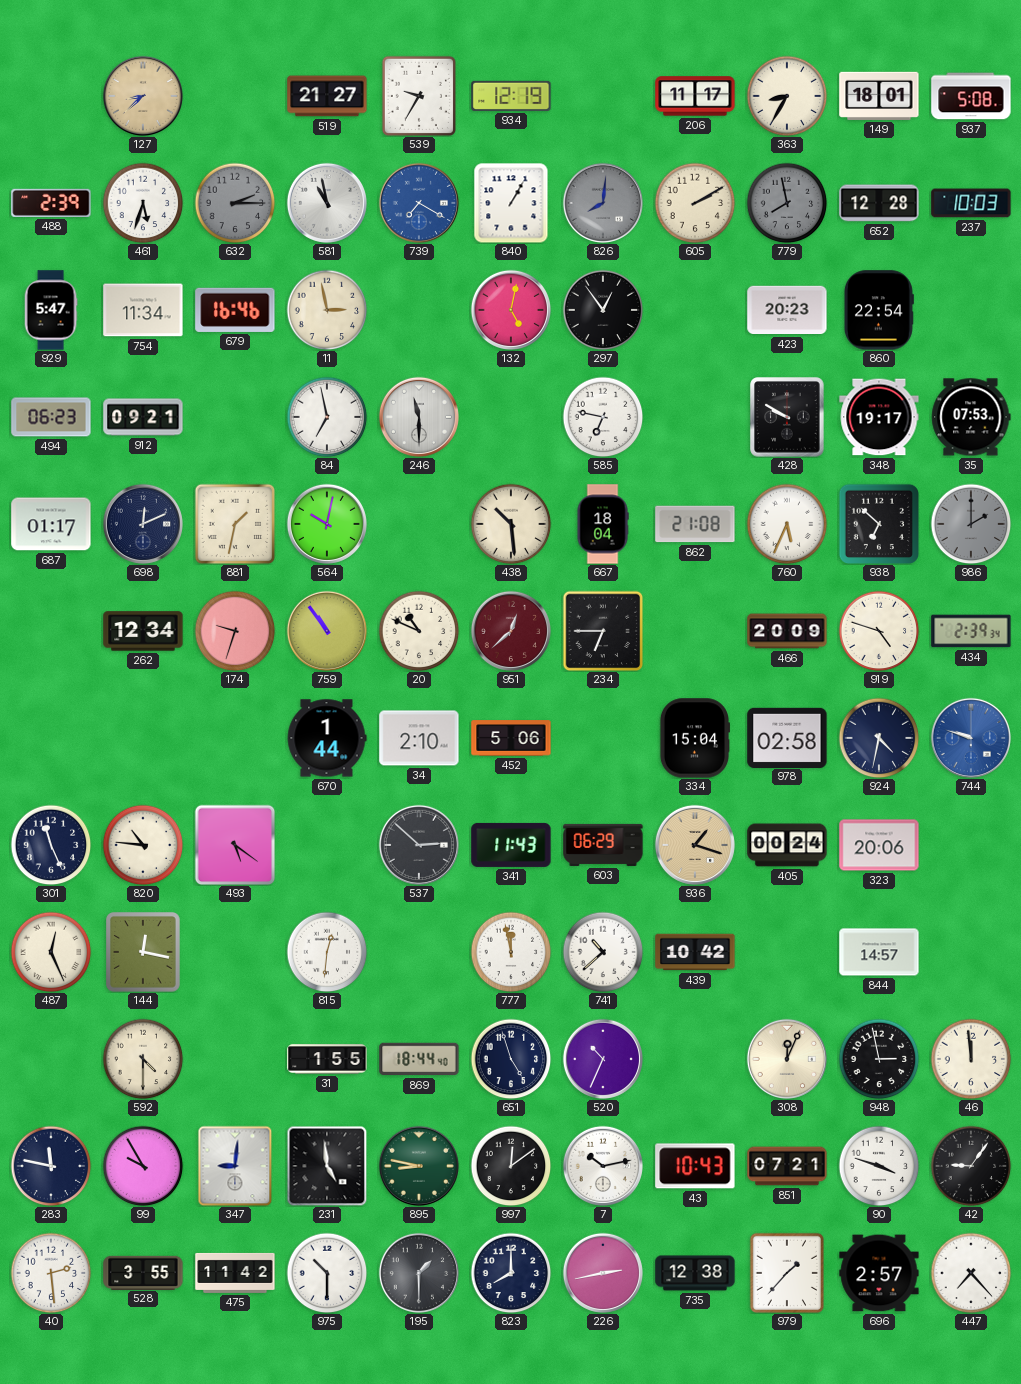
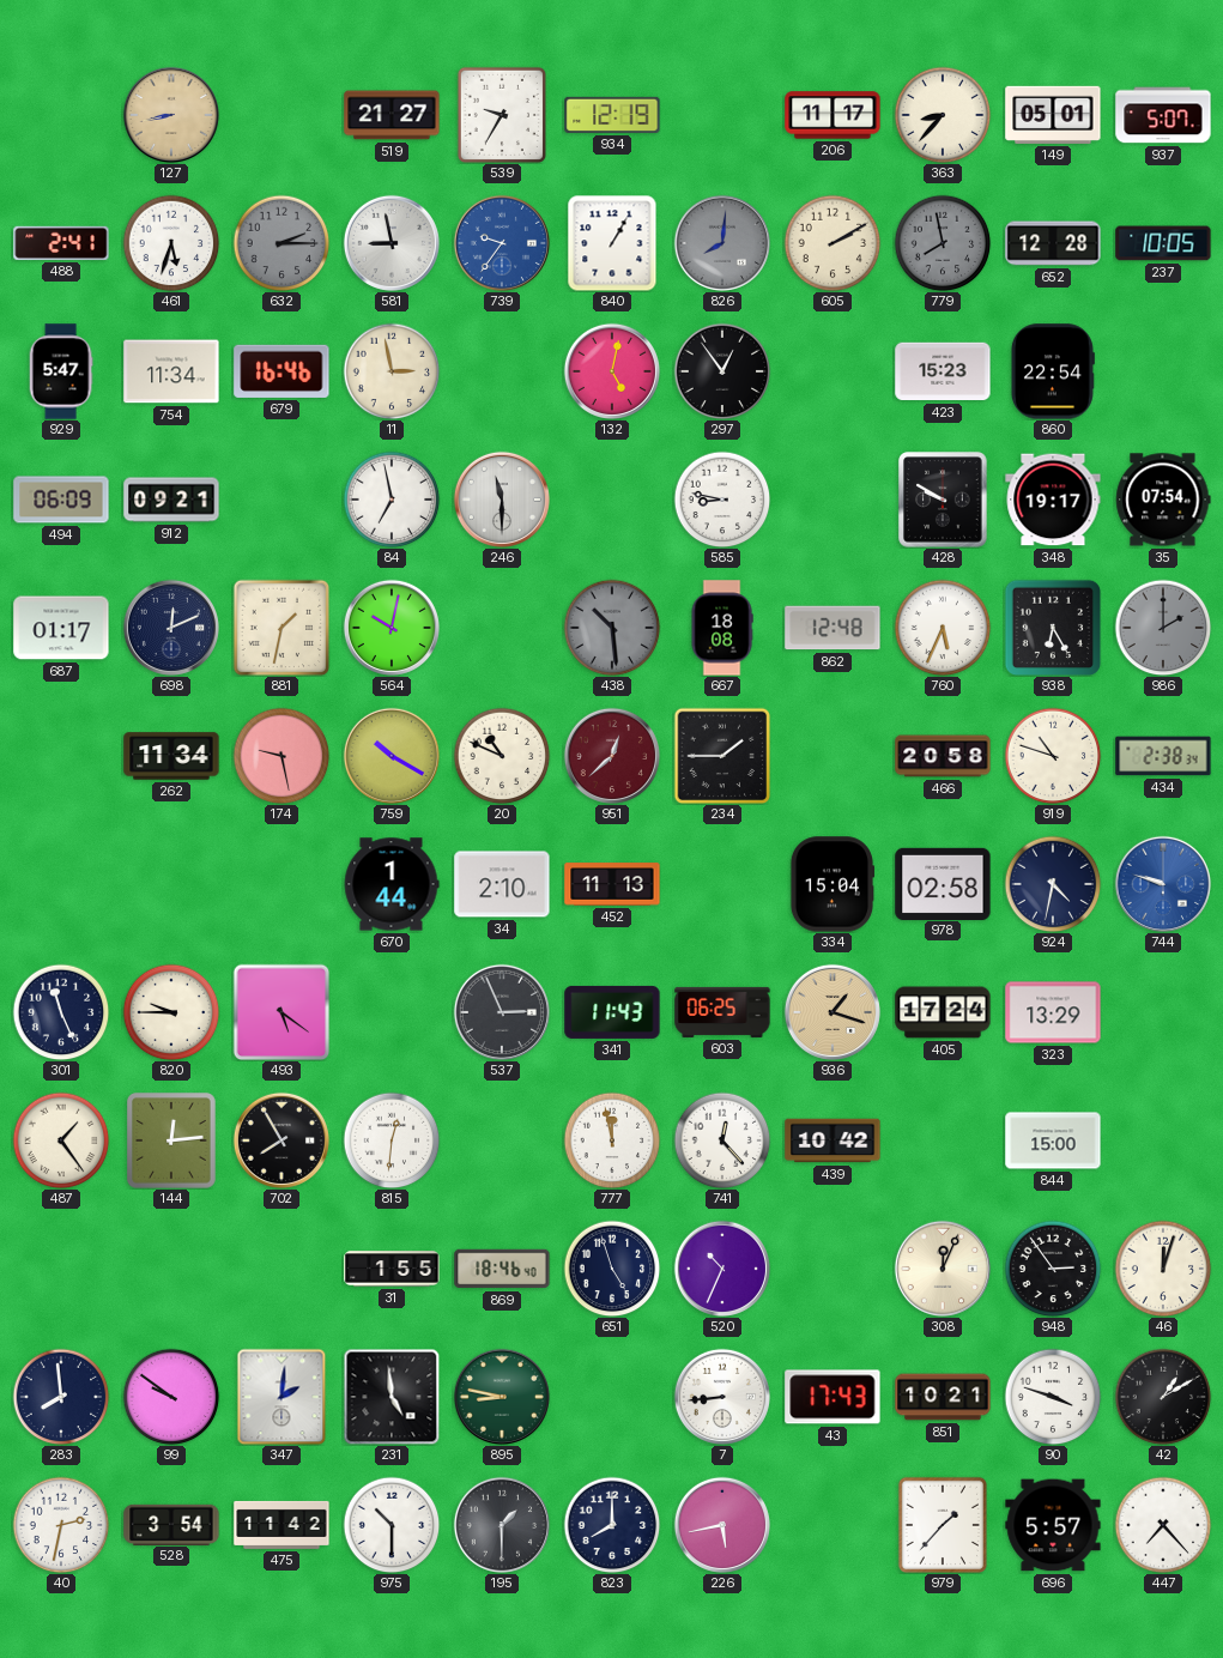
127: 8:38 -> 8:43
363: 8:35 -> 8:37
149: 18:01 -> 05:01
937: 5:08 -> 5:07
488: 2:39 -> 2:41
581: 10:58 -> 8:58
739: 7:20 -> 9:36
237: 10:03 -> 10:05
423: 20:23 -> 15:23
494: 06:23 -> 06:09
585: 6:47 -> 8:47
35: 07:53 -> 07:54
438 dial: cream -> grey
667: 18:04 -> 18:08
862: 21:08 -> 12:48
938: 6:52 -> 6:25
262: 12:34 -> 11:34
174: 9:33 -> 9:28
759: 10:54 -> 10:20
234: 6:45 -> 1:45
466: 20:09 -> 20:58
919: 4:48 -> 10:48
434: 2:39 -> 2:38
452: 5:06 -> 11:13
820: 10:46 -> 9:45
537: 2:52 -> 2:56
603: 06:29 -> 06:25
405: 00:24 -> 17:24
323: 20:06 -> 13:29
487: 12:26 -> 1:24
144: 12:17 -> 12:14
702: none -> 7:55
741: 10:38 -> 12:23
844: 14:57 -> 15:00
592: 4:30 -> none
869: 18:44 -> 18:46
948: 2:58 -> 2:54
46: 11:59 -> 12:03
283: 11:47 -> 7:59
99: 9:55 -> 9:51
347: 9:01 -> 2:01
997: 12:09 -> none
7: 10:13 -> 8:44
43: 10:43 -> 17:43
851: 07:21 -> 10:21
42: 9:06 -> 1:10
40: 2:29 -> 2:32
528: 3:55 -> 3:54
226: 2:43 -> 5:43
735: 12:38 -> none
696: 2:57 -> 5:57
